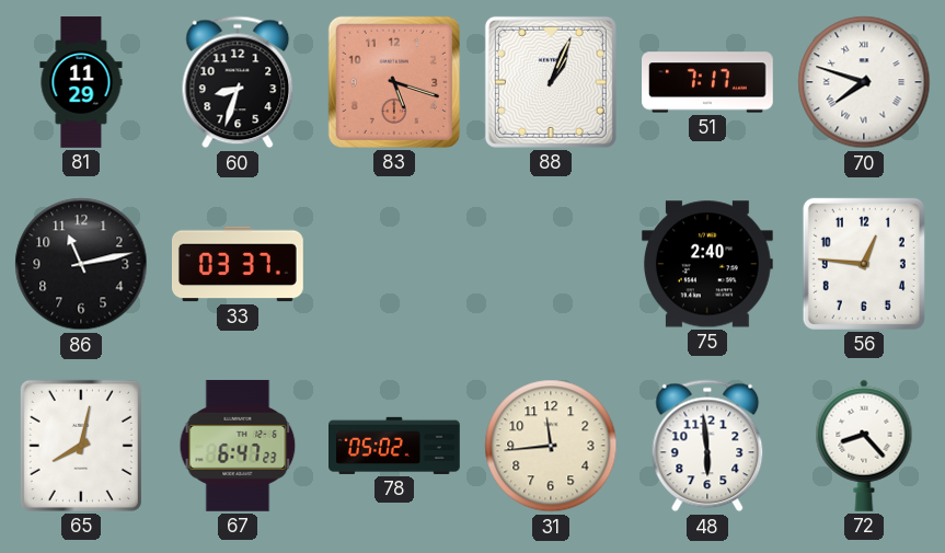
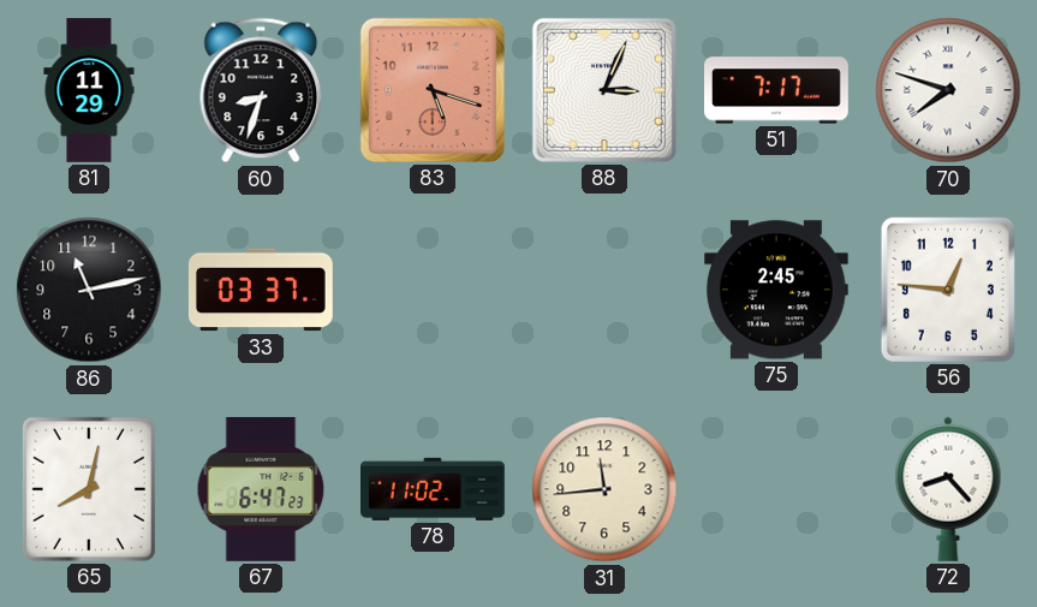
88: 1:04 -> 3:04
75: 2:40 -> 2:45
78: 05:02 -> 11:02
48: 5:59 -> none
